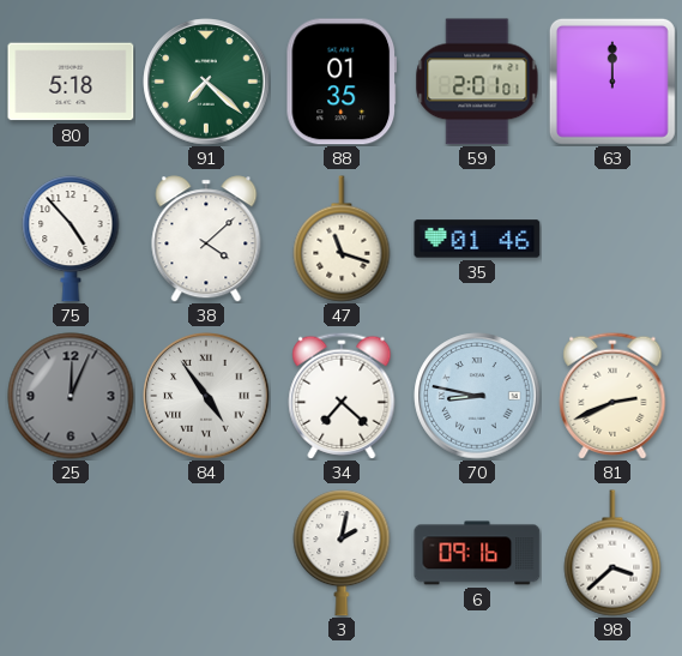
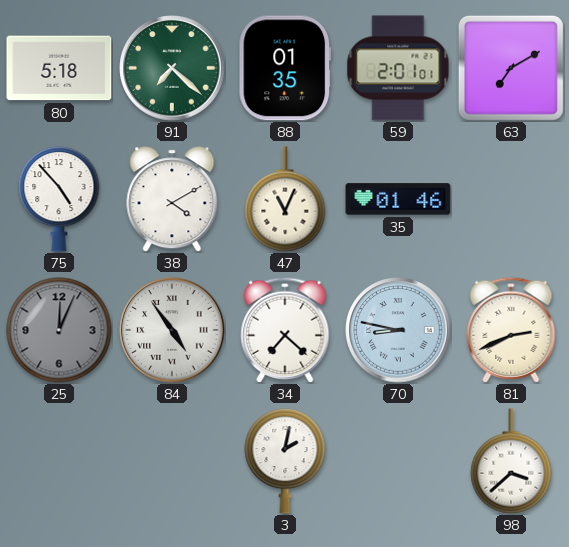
63: 12:00 -> 7:10
38: 4:08 -> 4:10
47: 11:18 -> 11:04
6: 09:16 -> none
